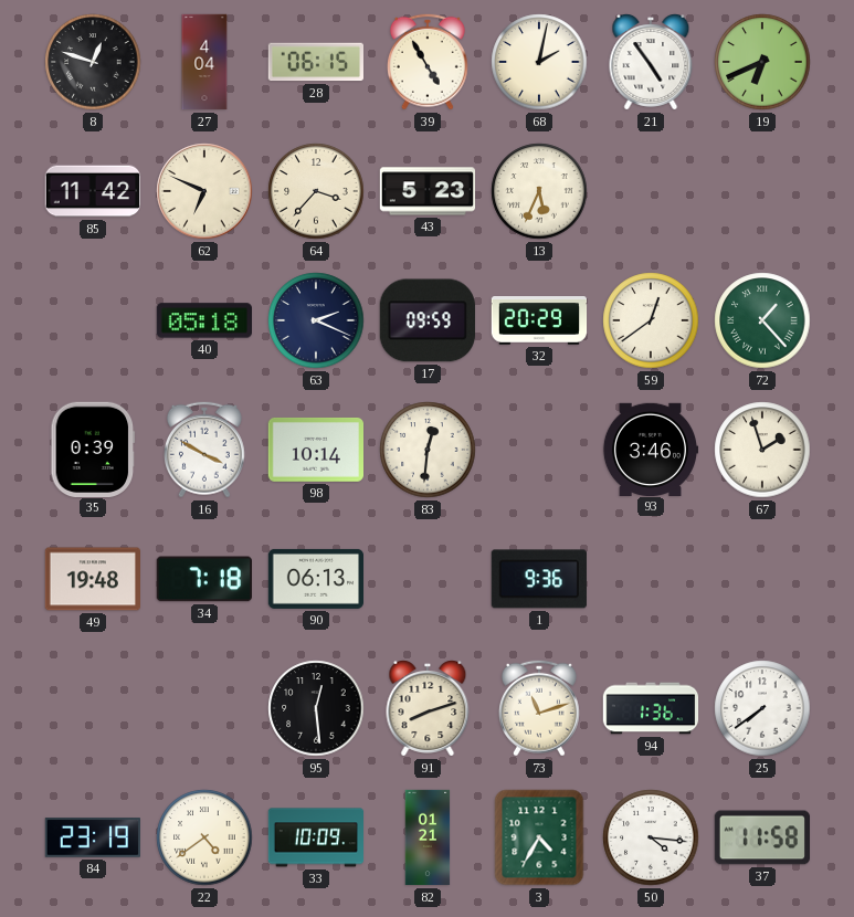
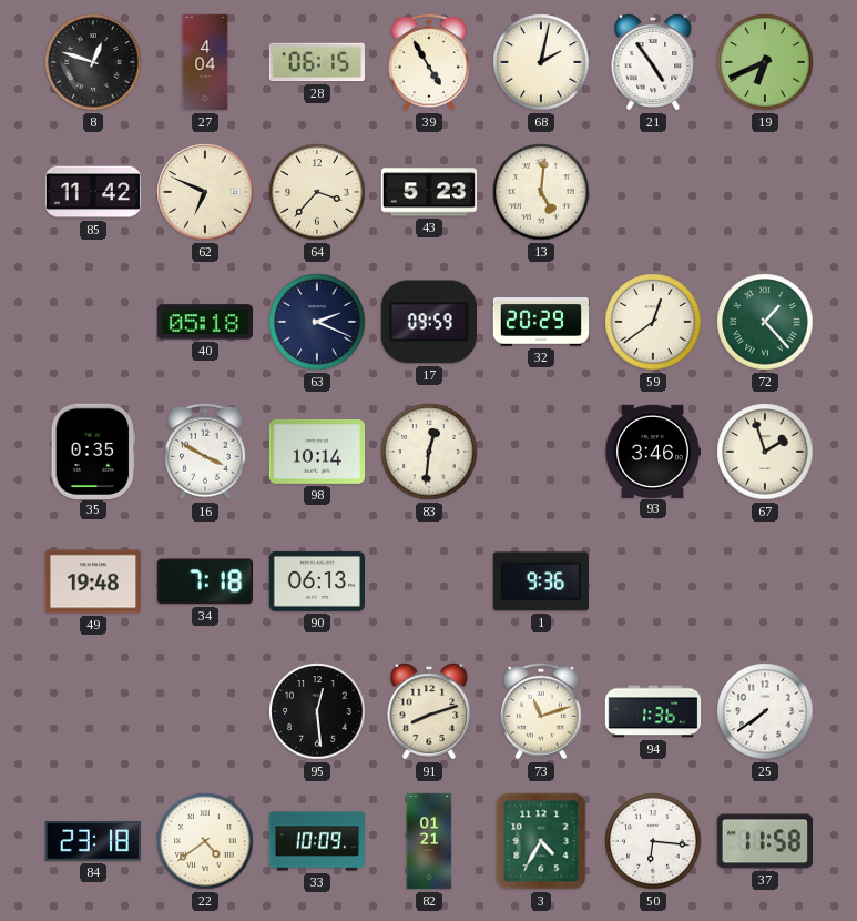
13: 5:34 -> 5:01
35: 0:39 -> 0:35
84: 23:19 -> 23:18
50: 4:16 -> 6:16
